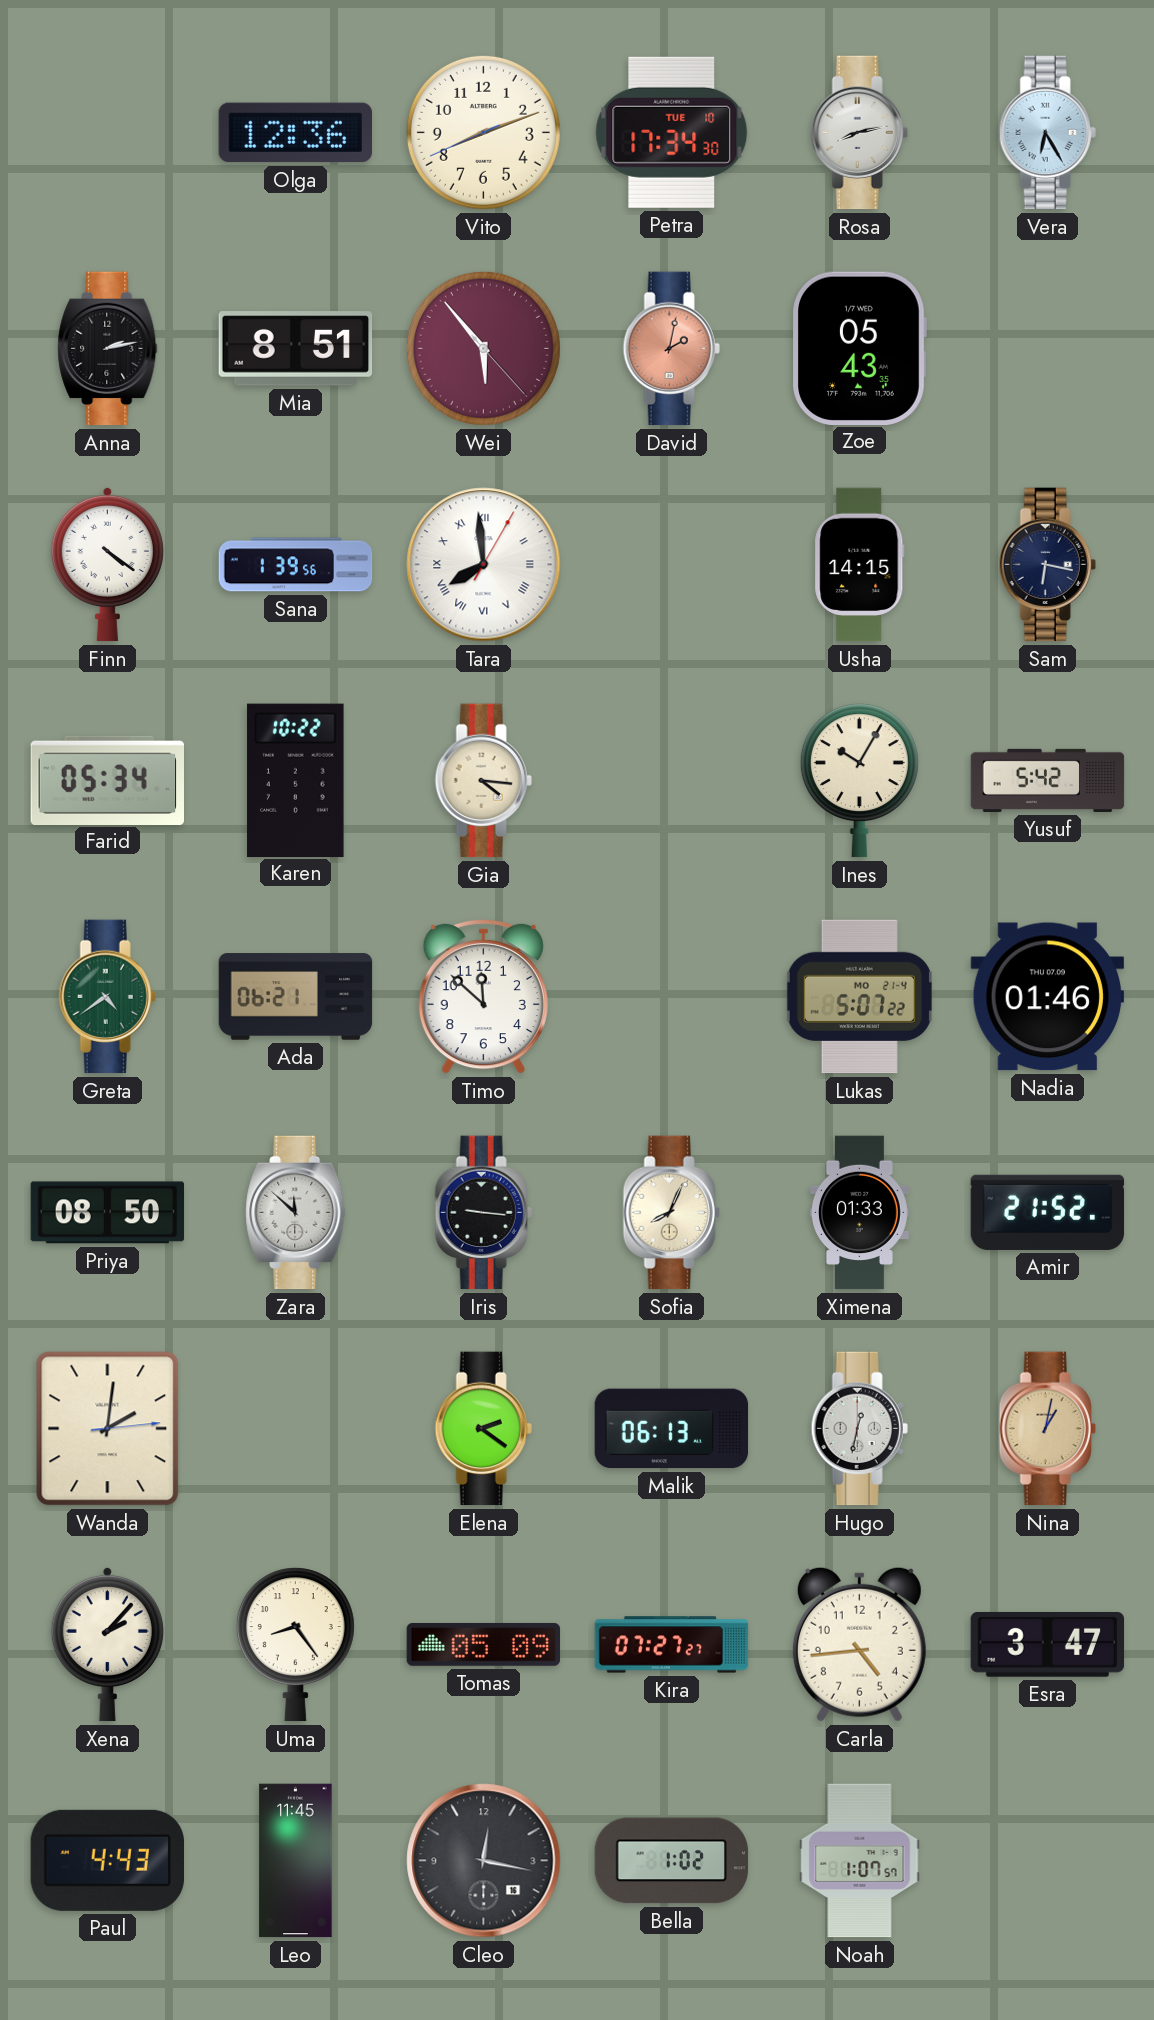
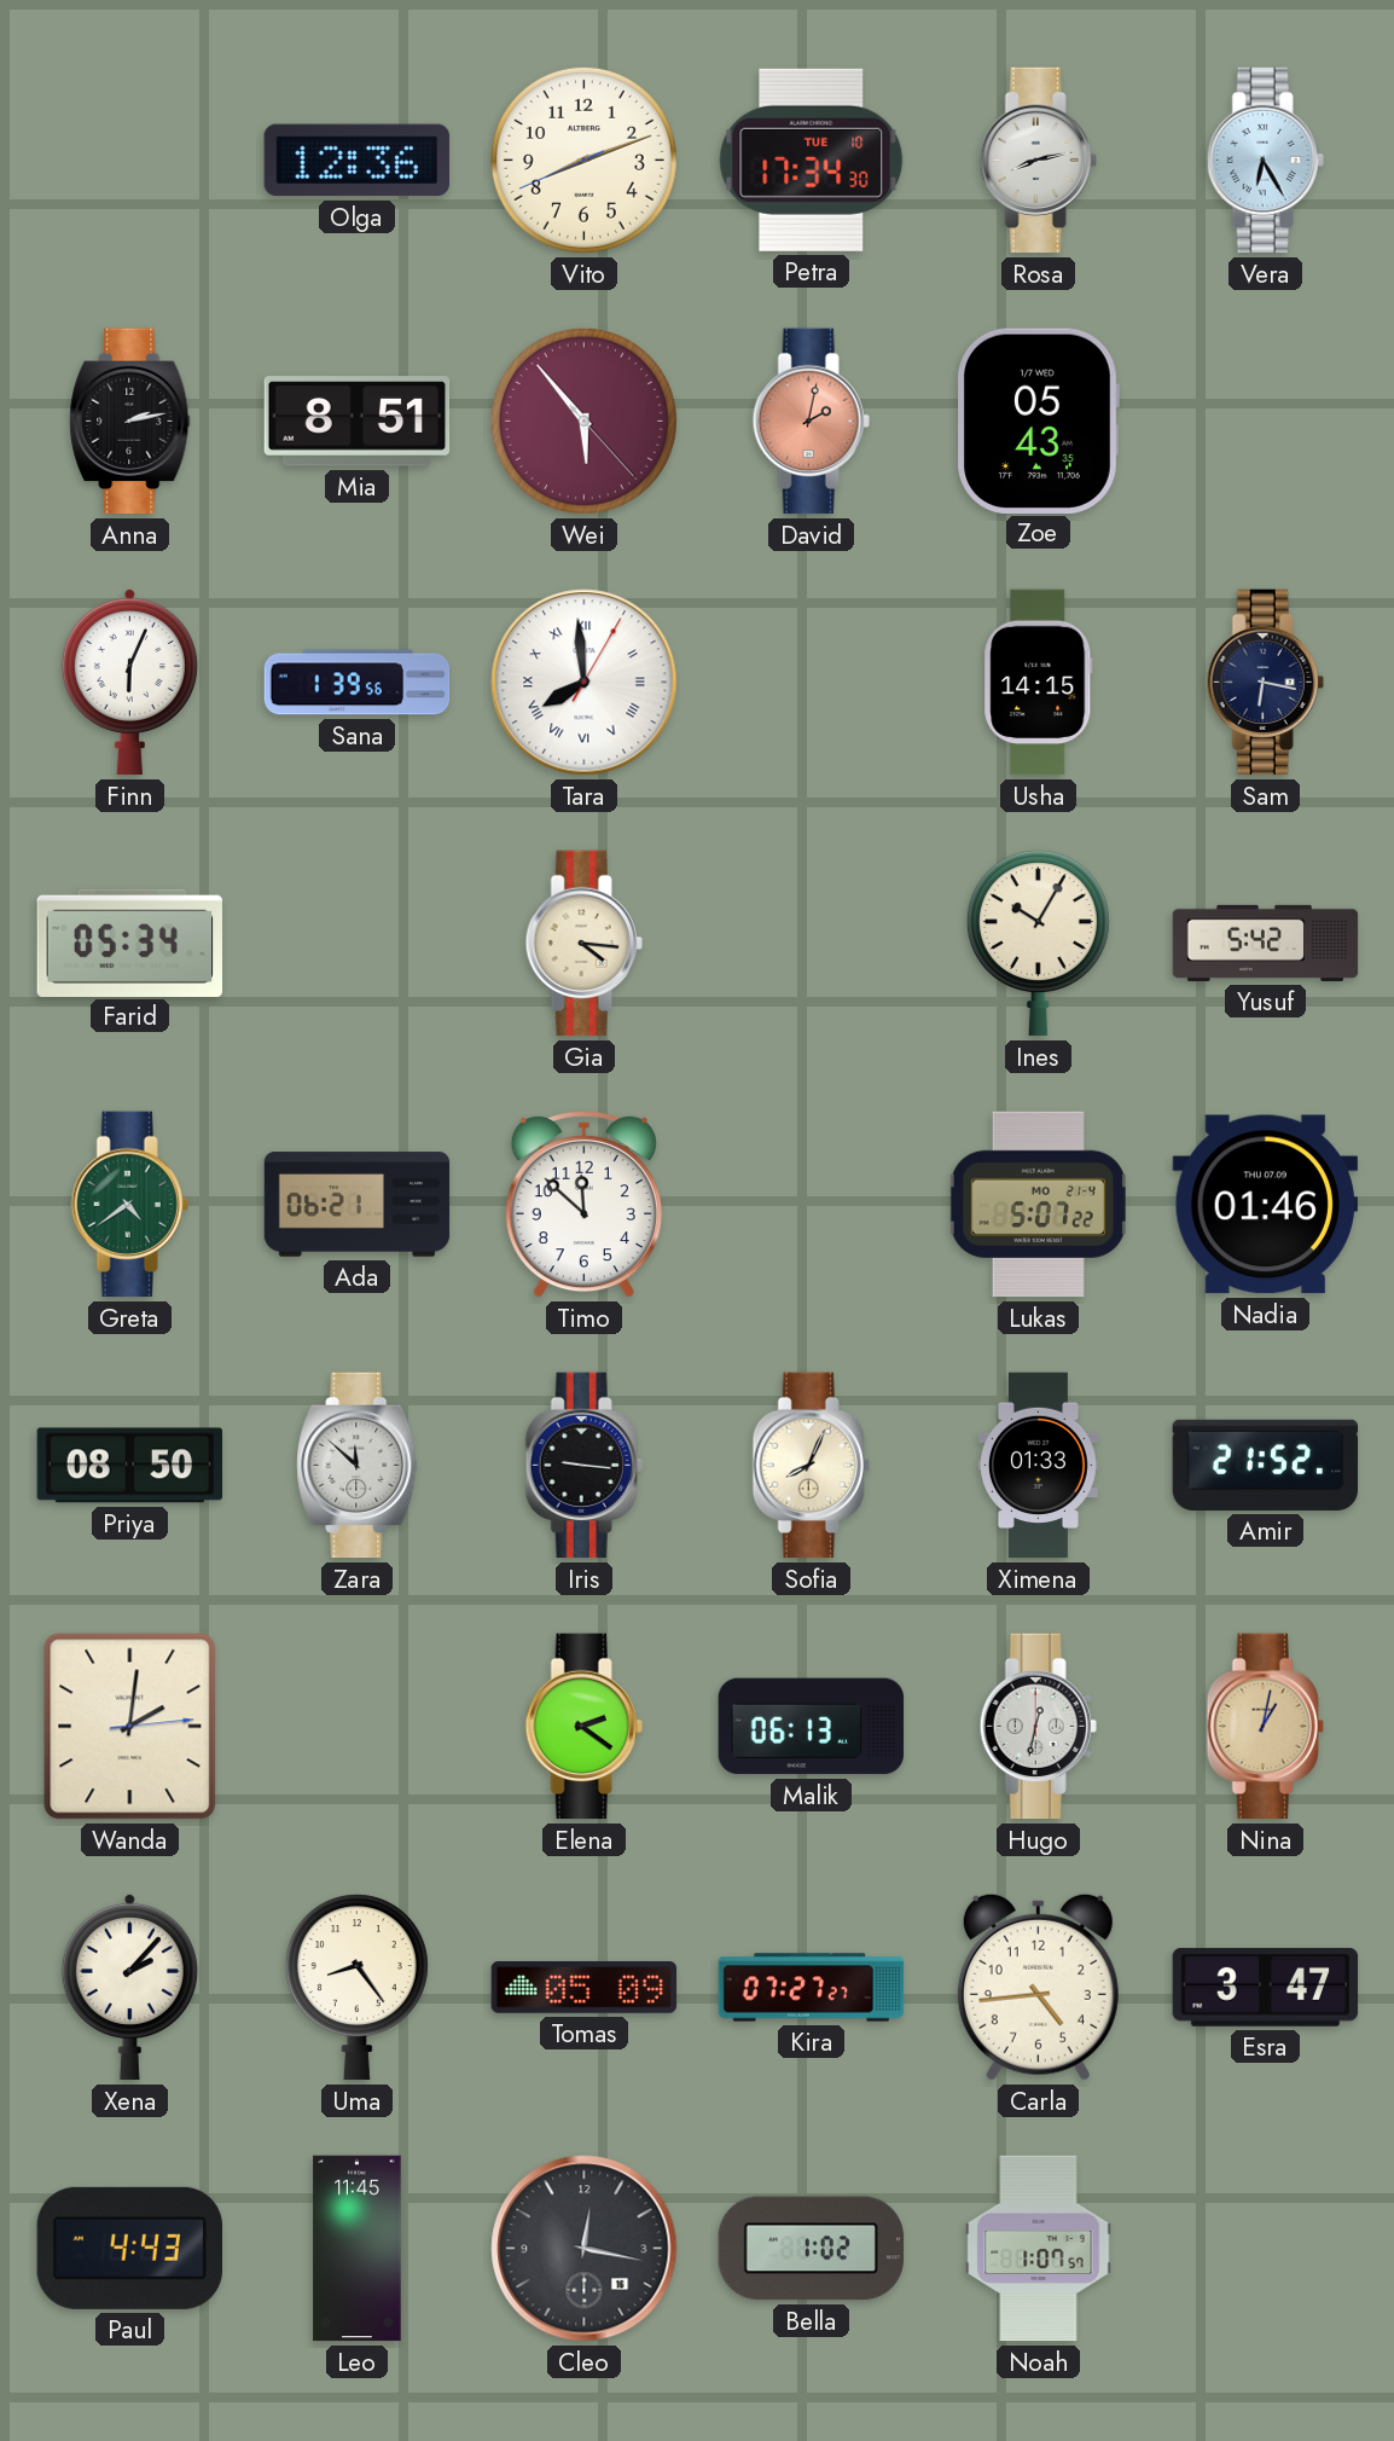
Finn: 4:21 -> 6:04
Karen: 10:22 -> none
